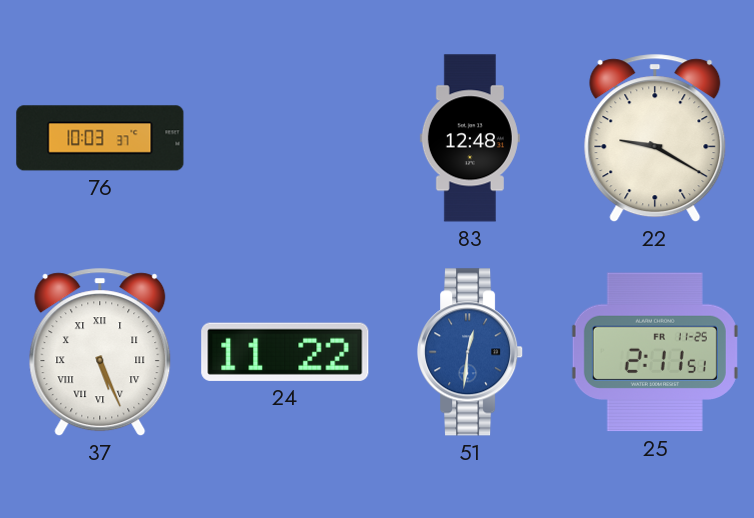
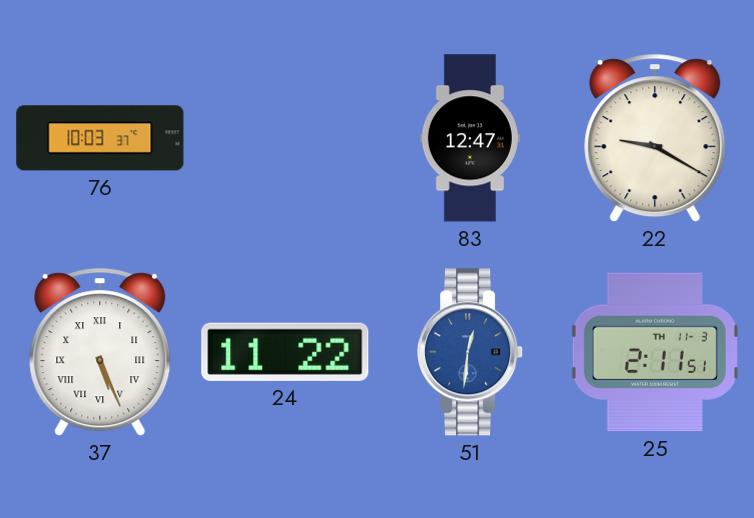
83: 12:48 -> 12:47
25 date: FR 11-25 -> TH 11-3
